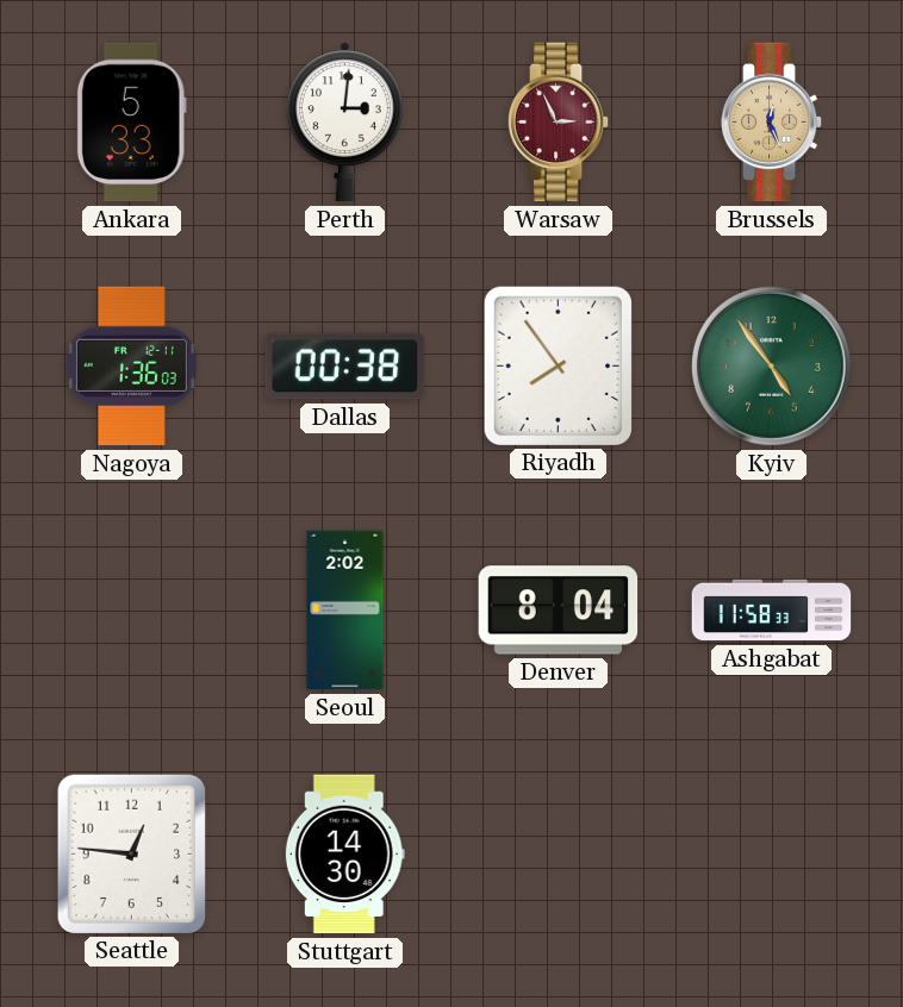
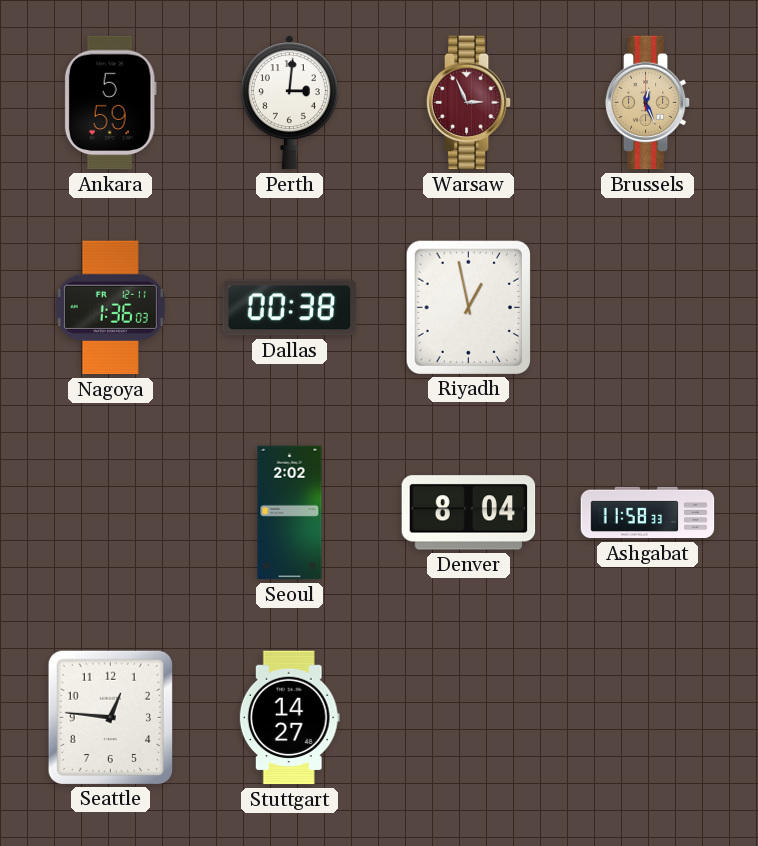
Ankara: 5:33 -> 5:59
Riyadh: 7:54 -> 12:58
Kyiv: 4:54 -> none
Stuttgart: 14:30 -> 14:27
